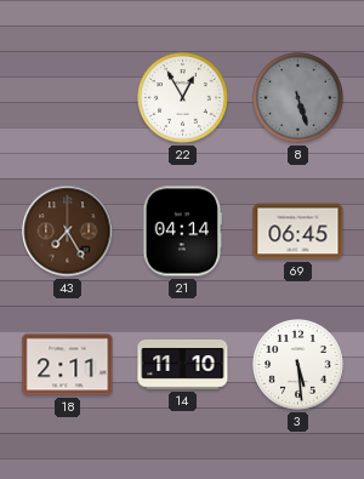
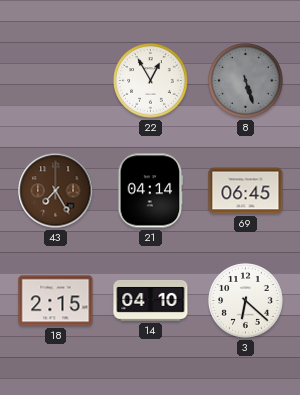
18: 2:11 -> 2:15
14: 11:10 -> 04:10
3: 5:29 -> 6:22
